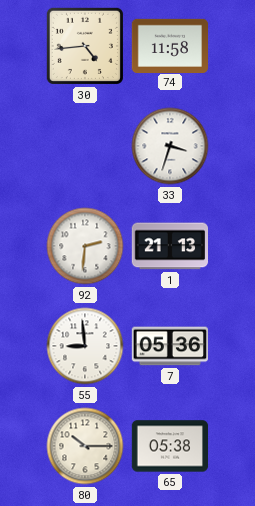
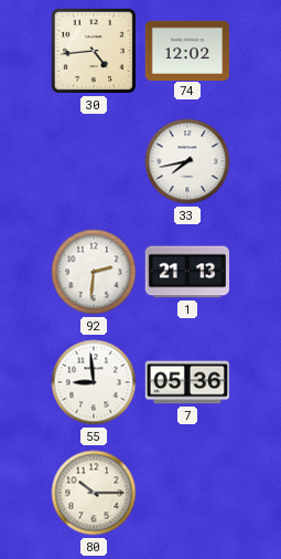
74: 11:58 -> 12:02
33: 3:33 -> 7:43
65: 05:38 -> none
